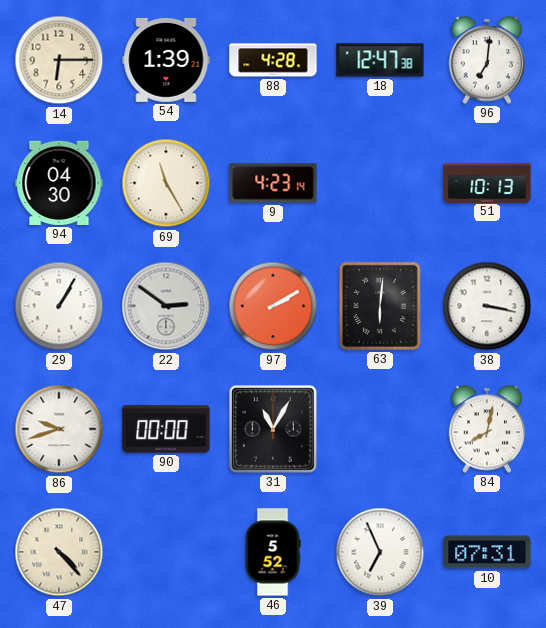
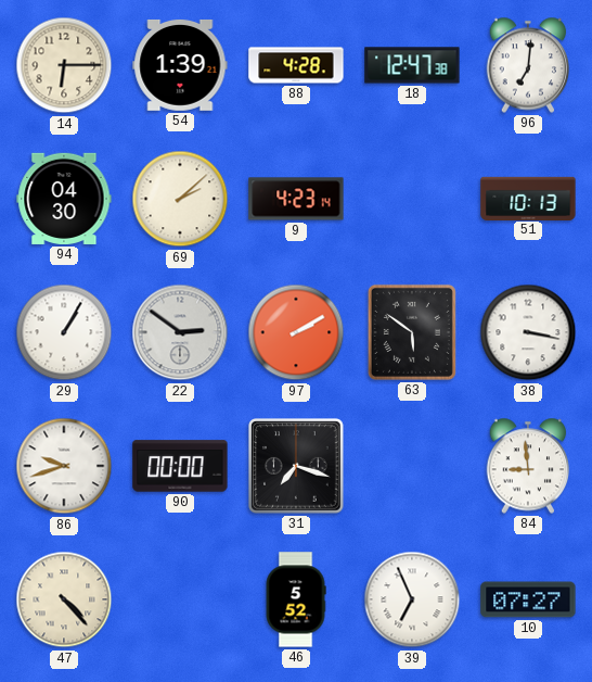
69: 11:25 -> 2:08
63: 6:01 -> 5:51
31: 11:05 -> 7:18
84: 8:02 -> 8:59
10: 07:31 -> 07:27
